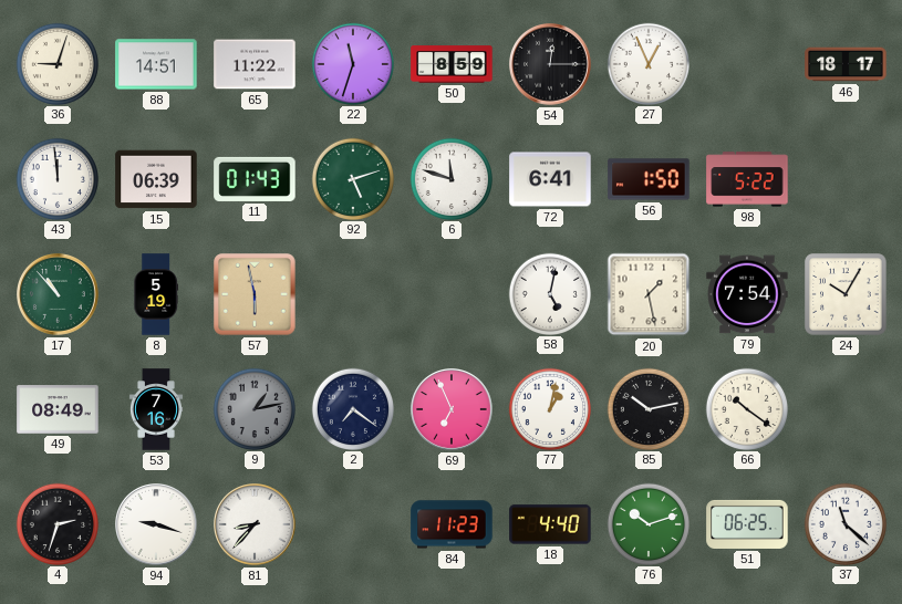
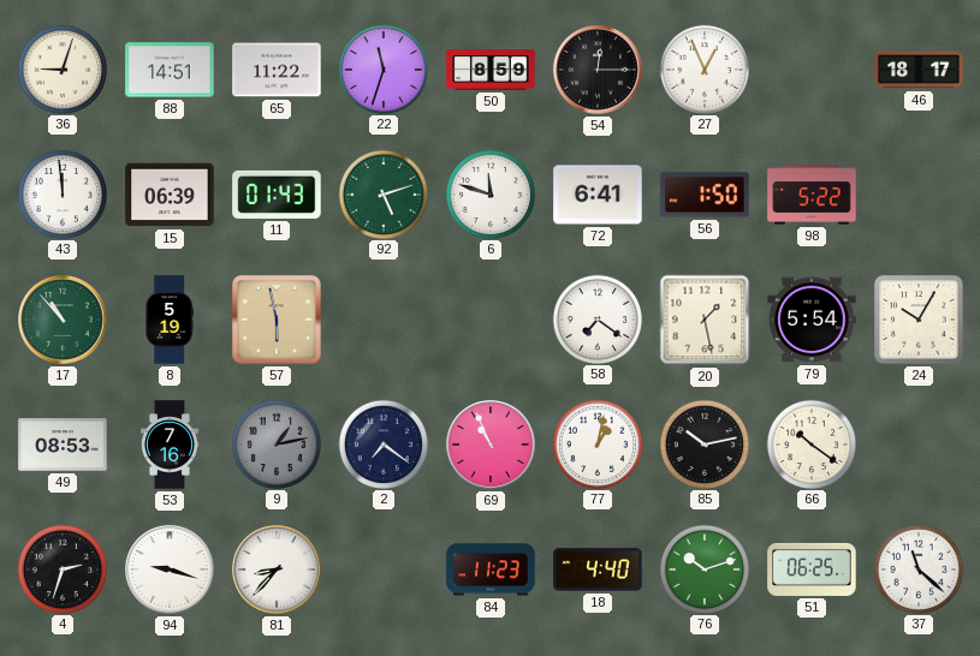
58: 5:02 -> 7:21
79: 7:54 -> 5:54
49: 08:49 -> 08:53
69: 6:56 -> 10:56
